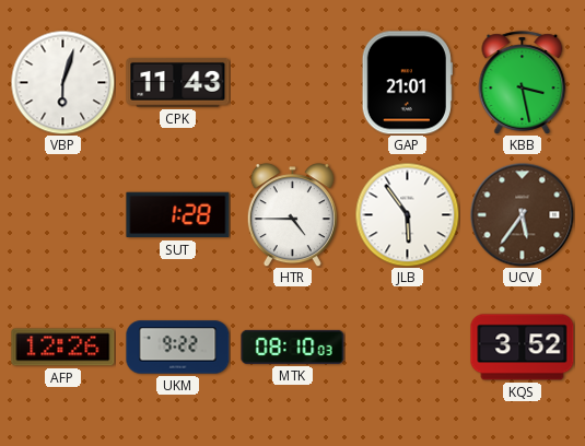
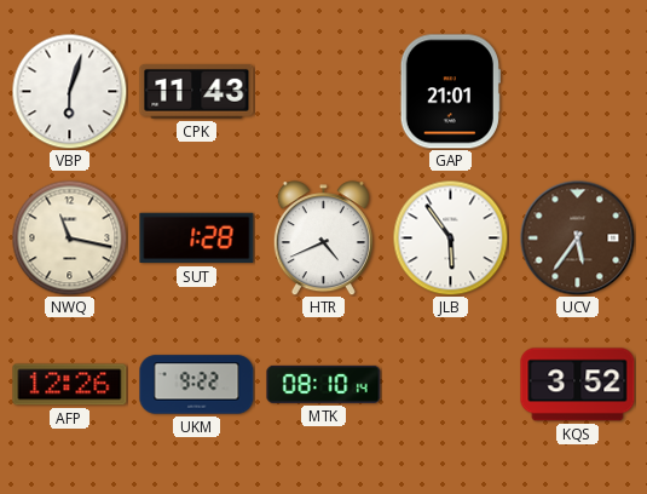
KBB: 3:28 -> none
NWQ: none -> 11:17
HTR: 4:45 -> 4:41
MTK: 08:10:03 -> 08:10:14
